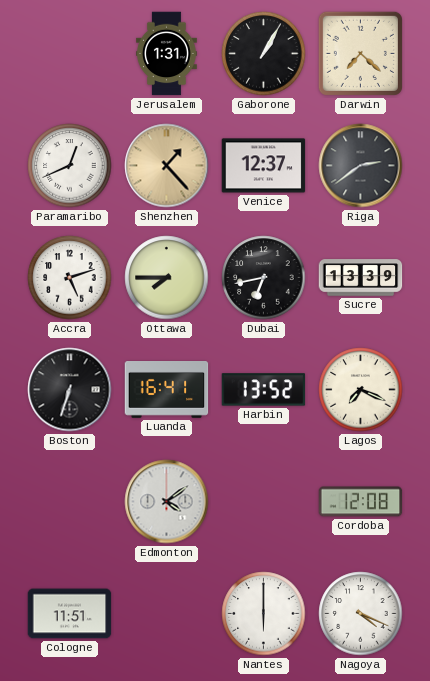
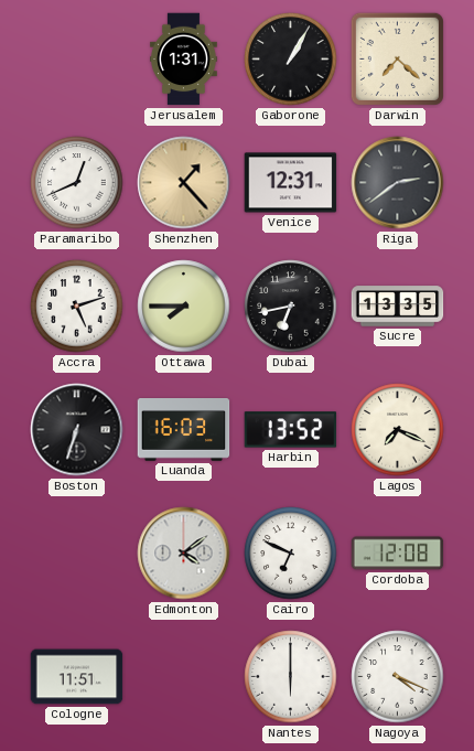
Venice: 12:37 -> 12:31
Sucre: 13:39 -> 13:35
Luanda: 16:41 -> 16:03
Cairo: none -> 6:49
